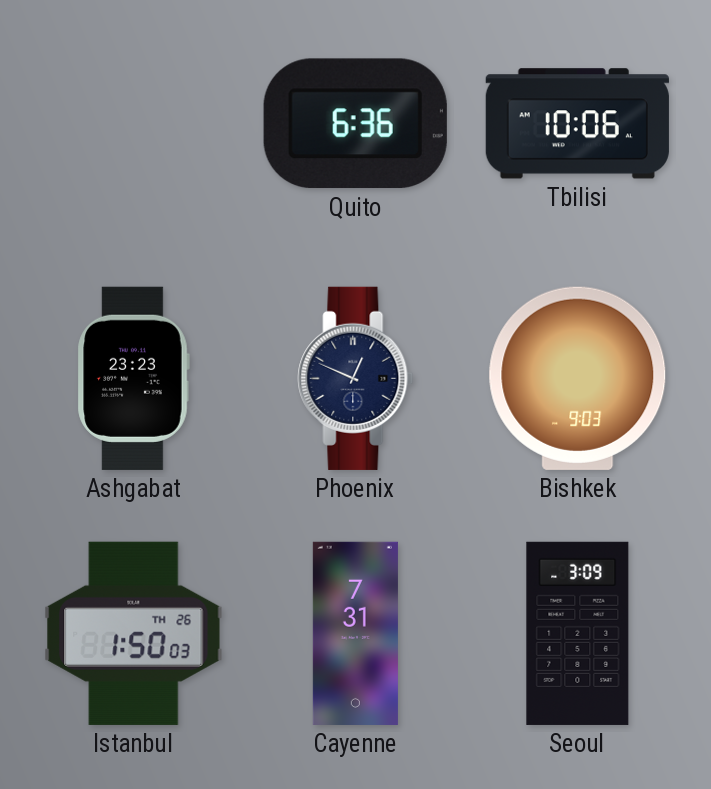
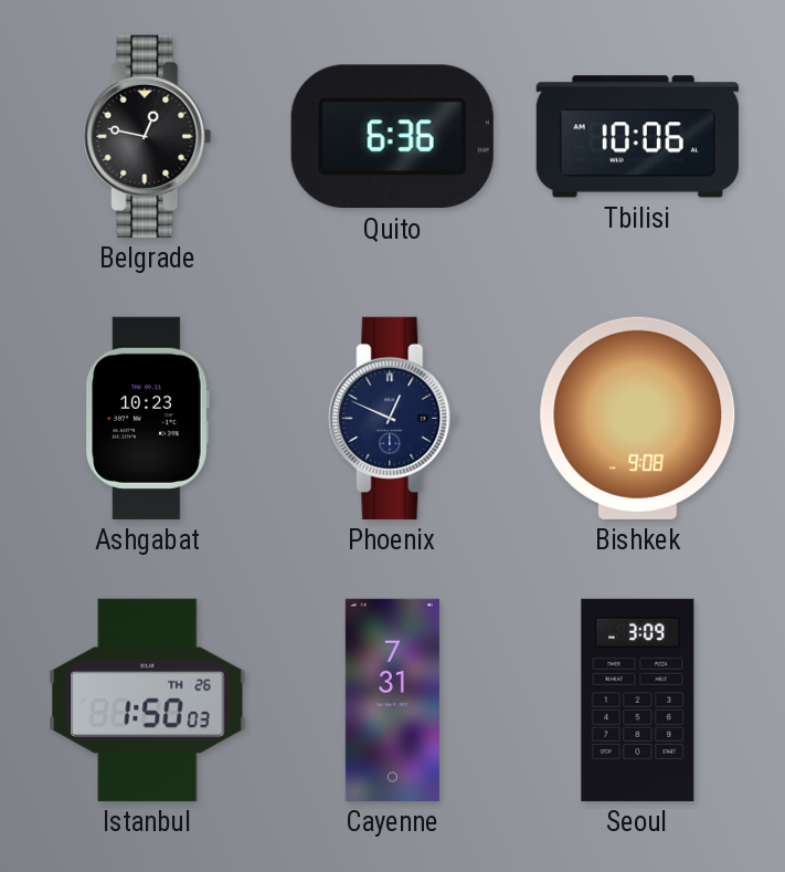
Belgrade: none -> 12:47
Ashgabat: 23:23 -> 10:23
Bishkek: 9:03 -> 9:08
